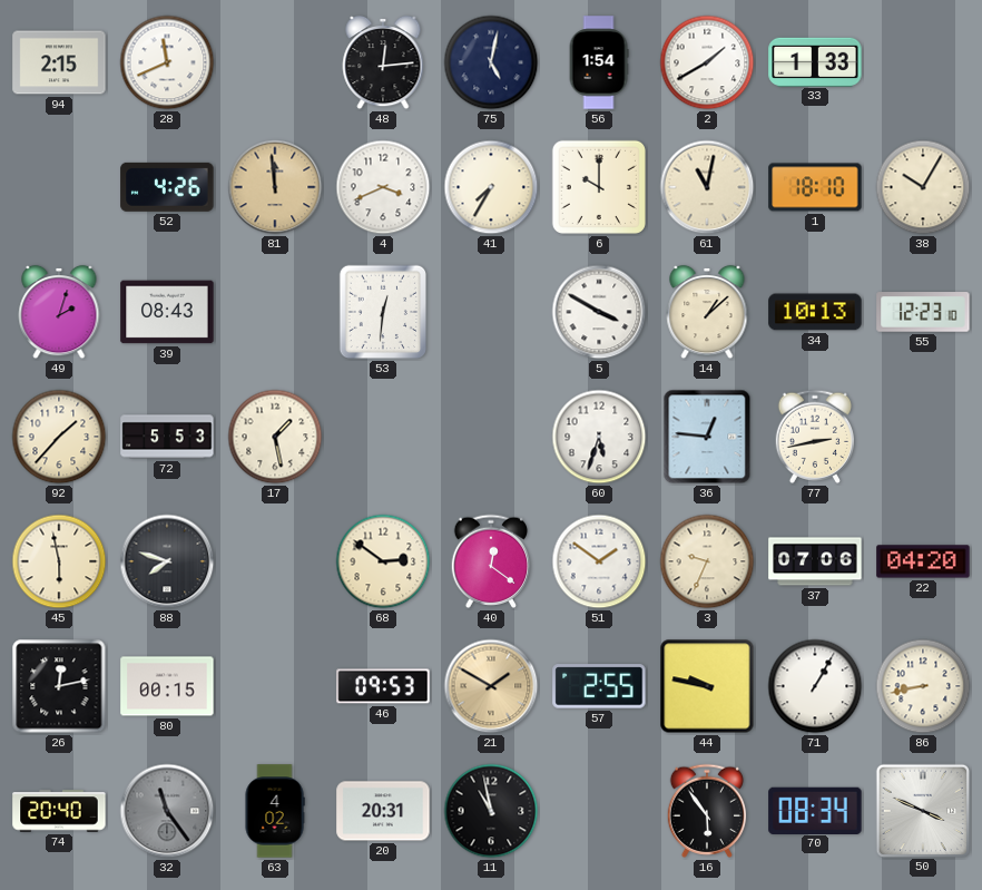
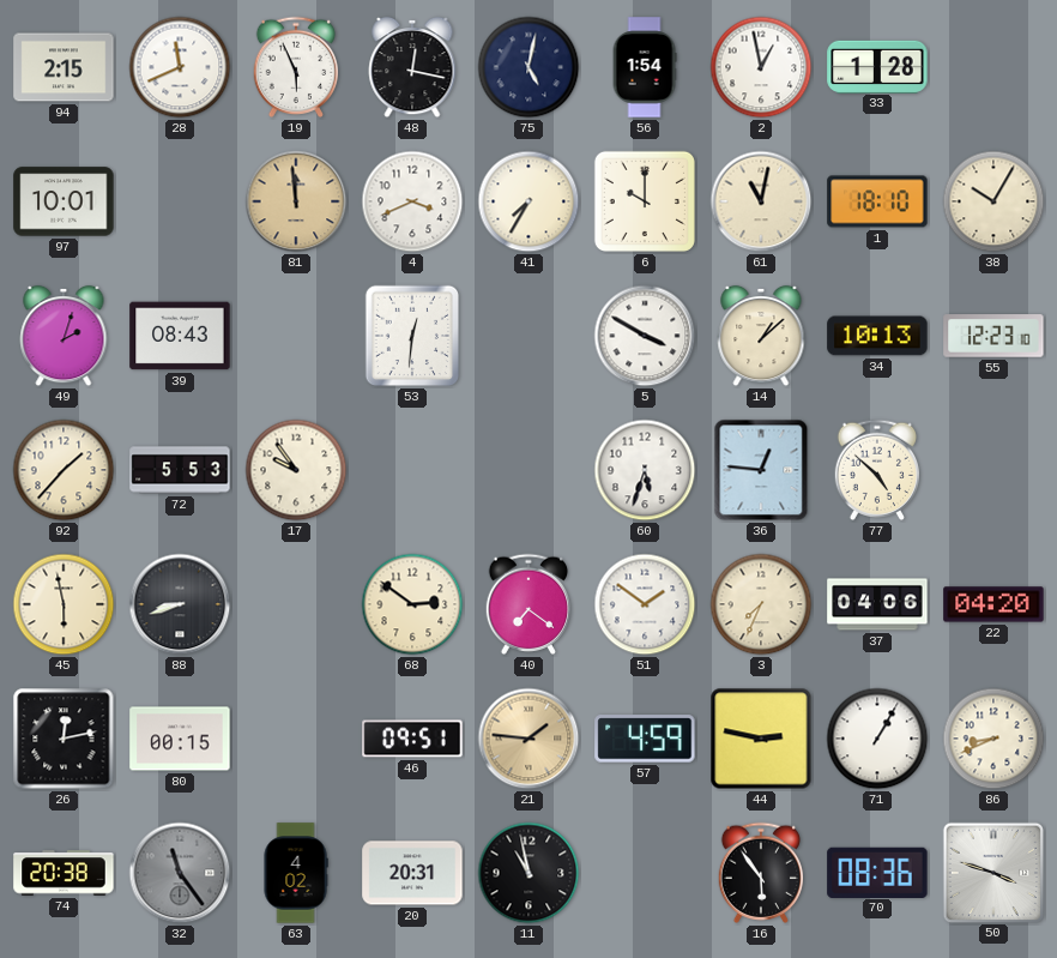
19: none -> 5:56
48: 12:14 -> 12:17
2: 1:40 -> 12:58
33: 1:33 -> 1:28
97: none -> 10:01
52: 4:26 -> none
17: 1:28 -> 9:54
77: 2:43 -> 4:52
88: 7:48 -> 8:42
40: 12:21 -> 7:21
3: 9:34 -> 7:34
37: 07:06 -> 04:06
46: 09:53 -> 09:51
21: 1:50 -> 1:46
57: 2:55 -> 4:59
44: 9:47 -> 2:47
86: 8:43 -> 8:41
74: 20:40 -> 20:38
70: 08:34 -> 08:36
50: 3:49 -> 3:48
